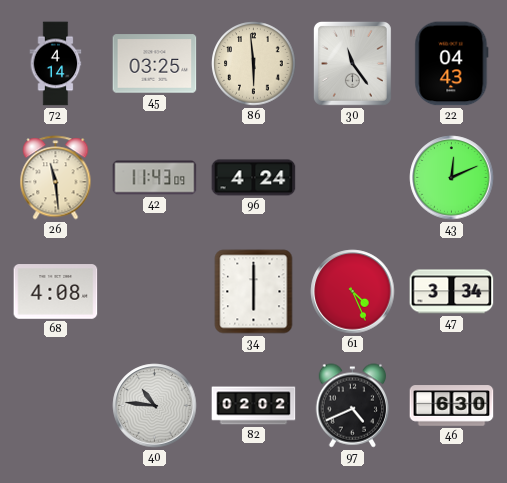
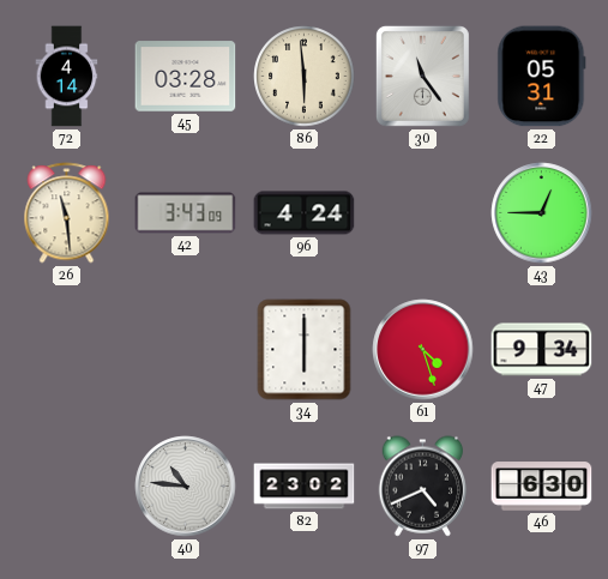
45: 03:25 -> 03:28
22: 04:43 -> 05:31
42: 11:43 -> 3:43
43: 12:11 -> 12:45
68: 4:08 -> none
61: 4:26 -> 4:27
47: 3:34 -> 9:34
82: 02:02 -> 23:02
